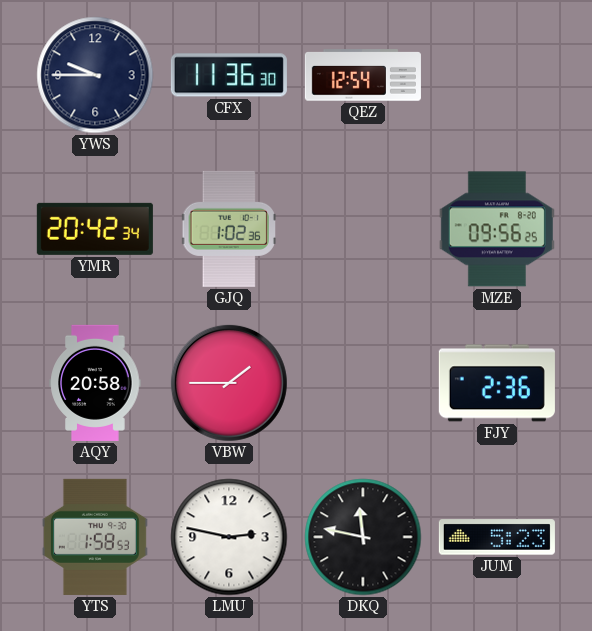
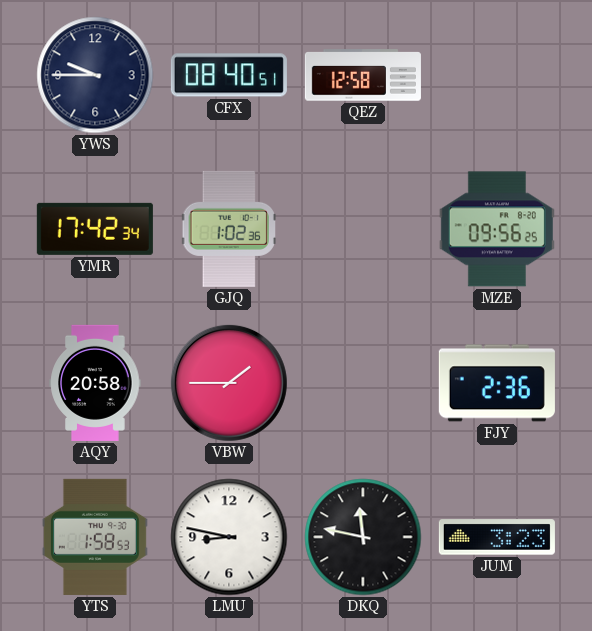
CFX: 11:36 -> 08:40
QEZ: 12:54 -> 12:58
YMR: 20:42 -> 17:42
LMU: 2:47 -> 8:47
JUM: 5:23 -> 3:23
